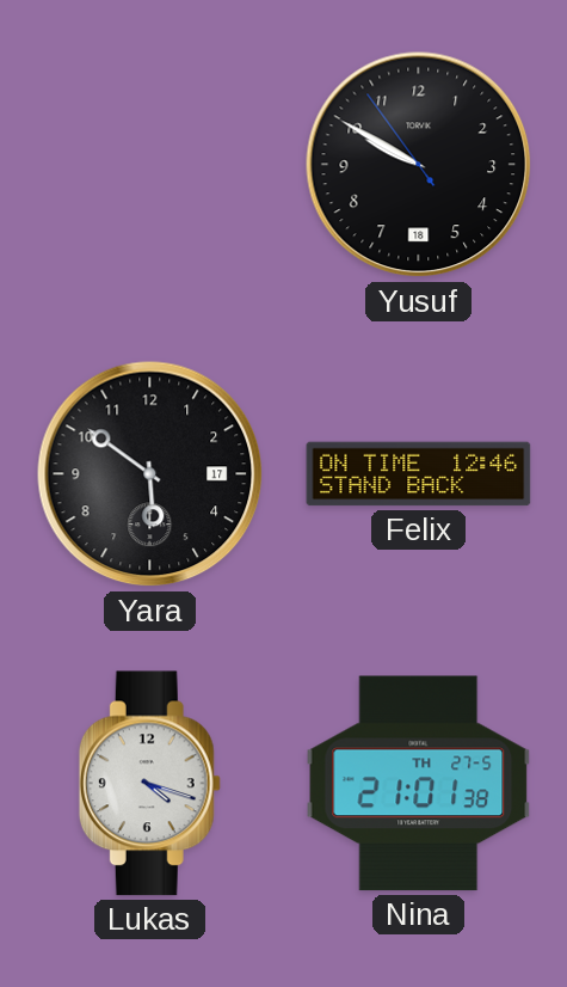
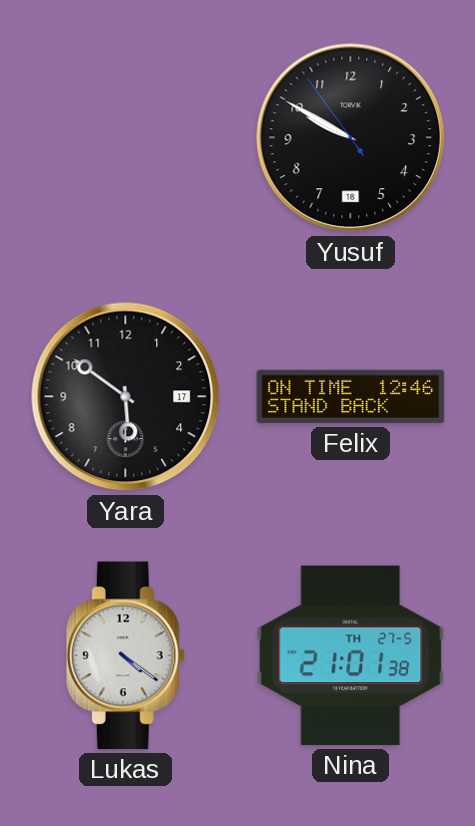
Lukas: 4:18 -> 4:21
